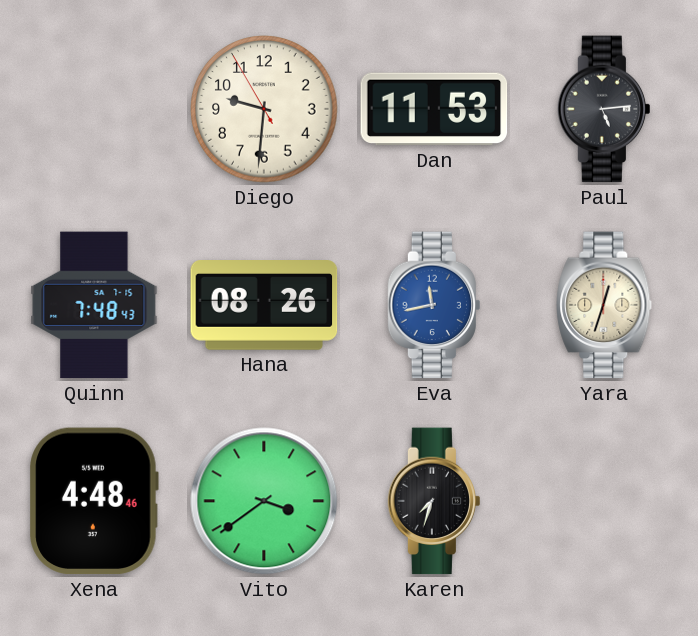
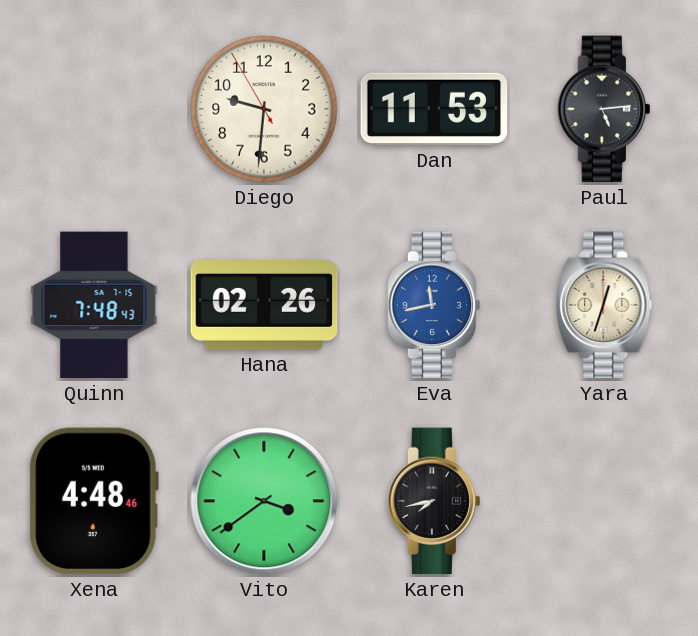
Hana: 08:26 -> 02:26
Karen: 7:33 -> 7:43
